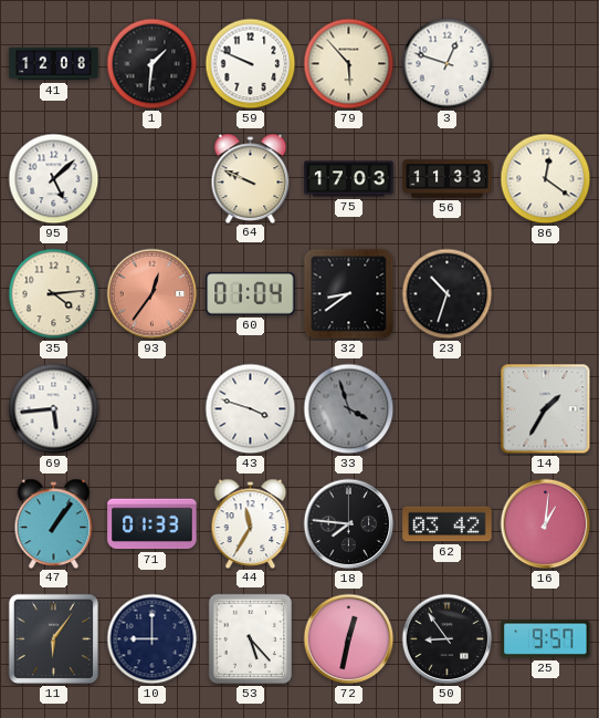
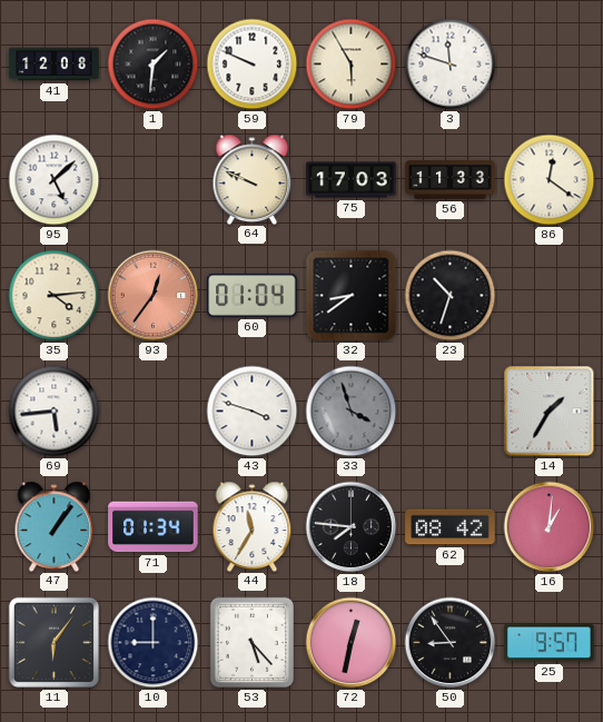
79: 5:53 -> 5:55
3: 12:48 -> 11:48
71: 01:33 -> 01:34
62: 03:42 -> 08:42
